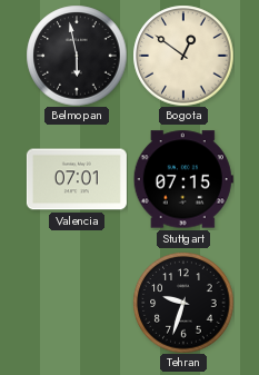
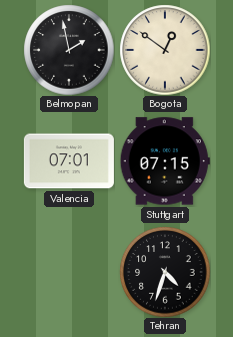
Belmopan: 5:58 -> 1:58
Tehran: 9:33 -> 4:33
